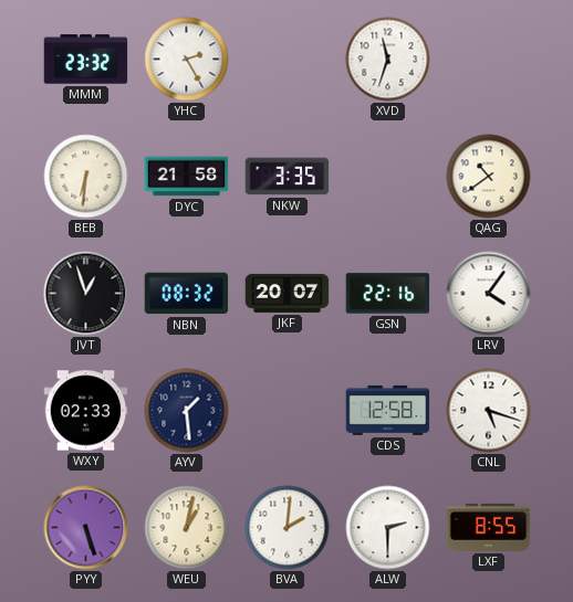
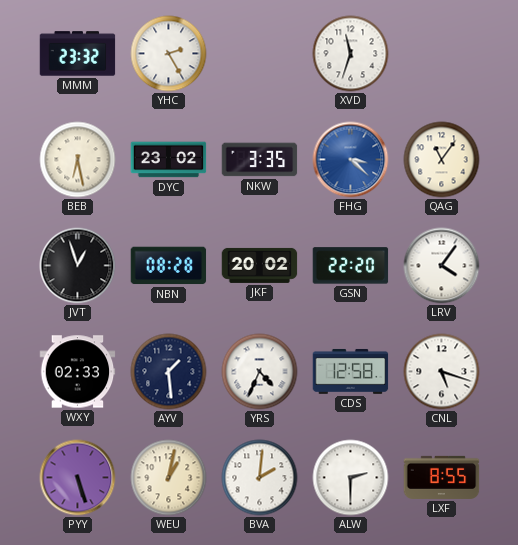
BEB: 6:31 -> 6:28
DYC: 21:58 -> 23:02
FHG: none -> 3:22
QAG: 10:39 -> 11:06
NBN: 08:32 -> 08:28
JKF: 20:07 -> 20:02
GSN: 22:16 -> 22:20
YRS: none -> 4:34
